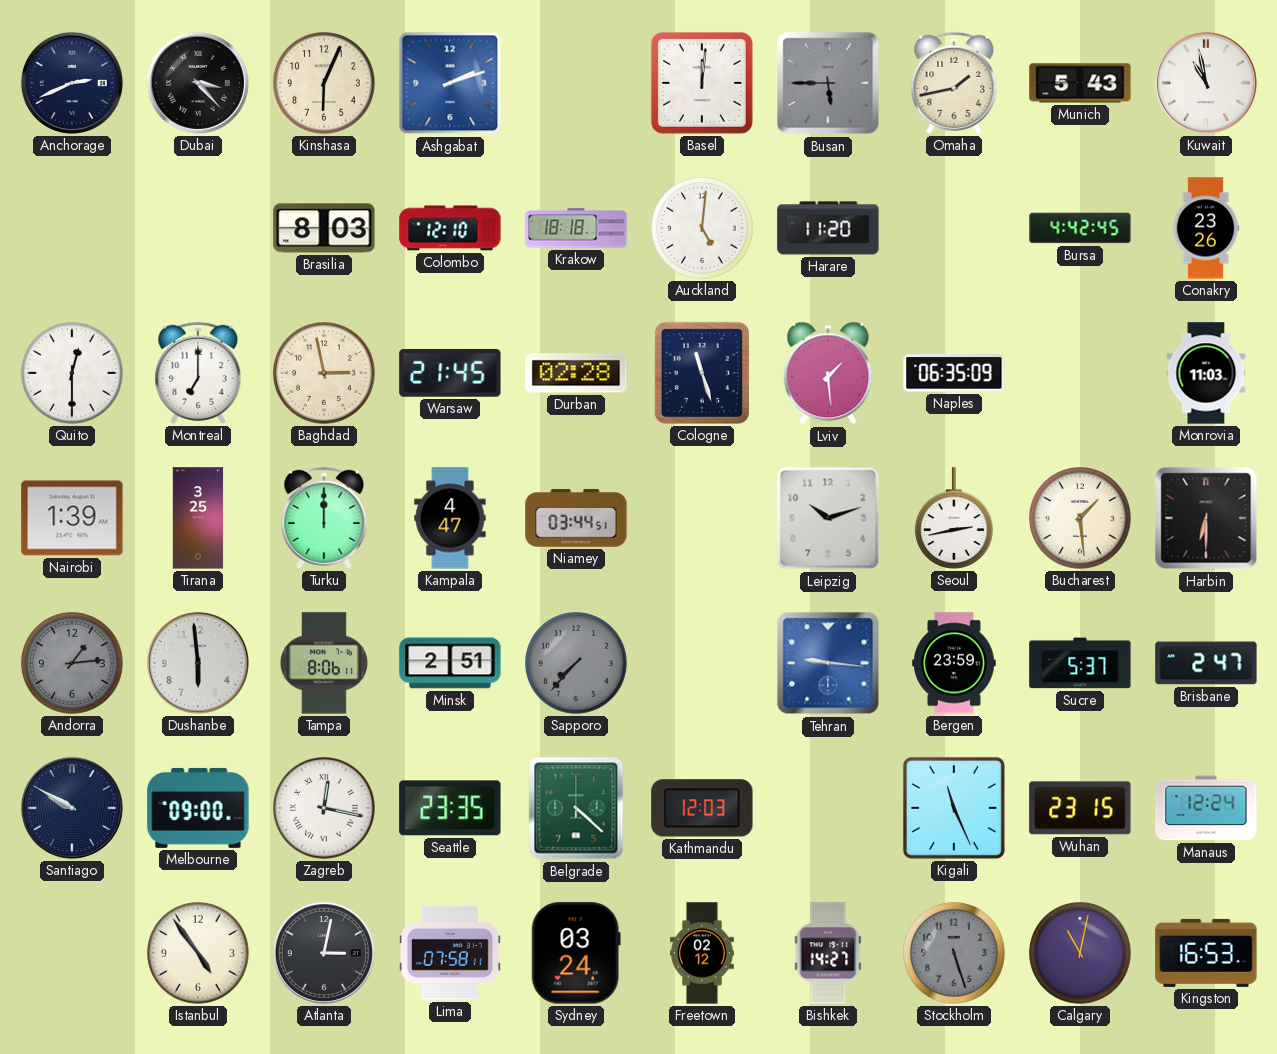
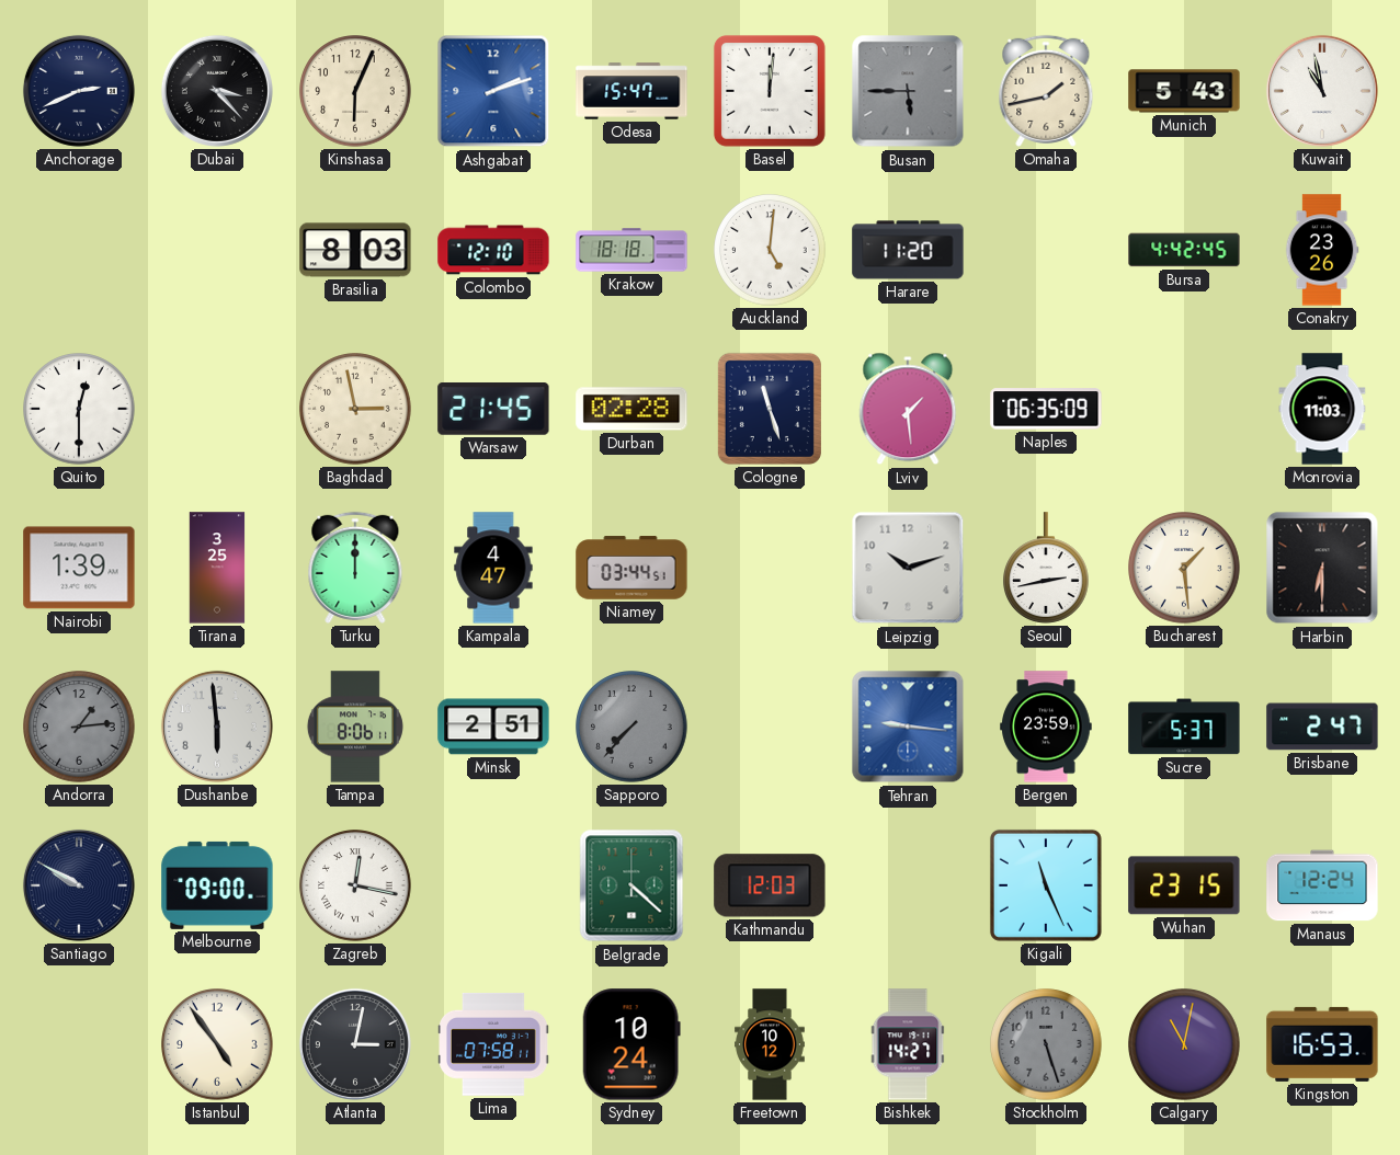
Odesa: none -> 15:47
Montreal: 7:00 -> none
Seattle: 23:35 -> none
Sydney: 03:24 -> 10:24
Freetown: 02:12 -> 10:12
